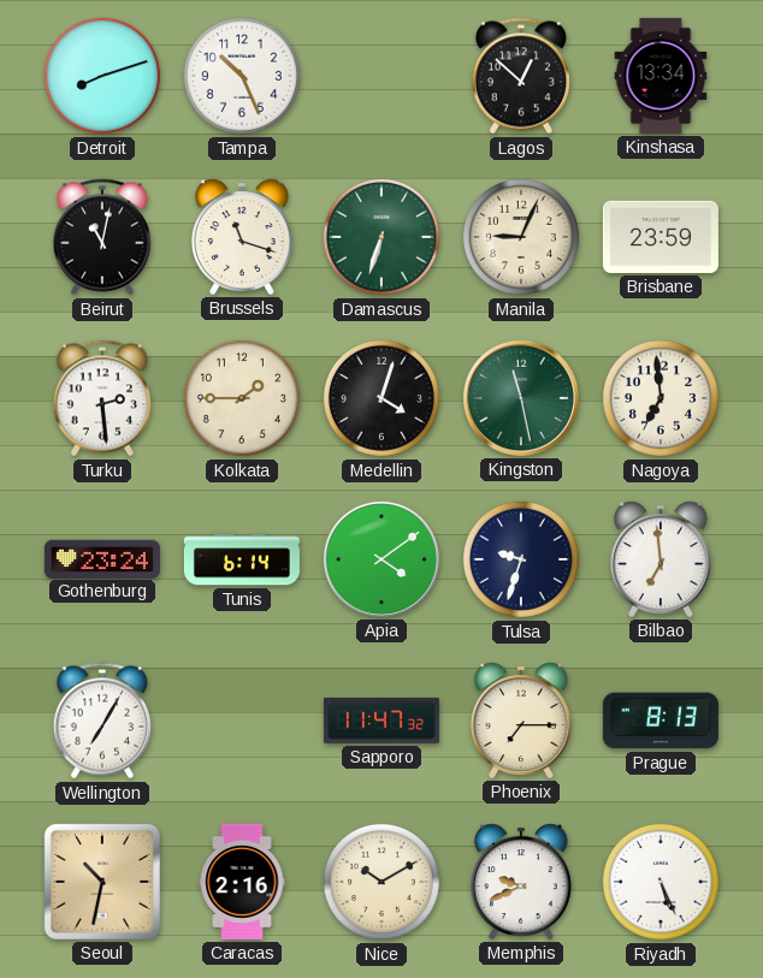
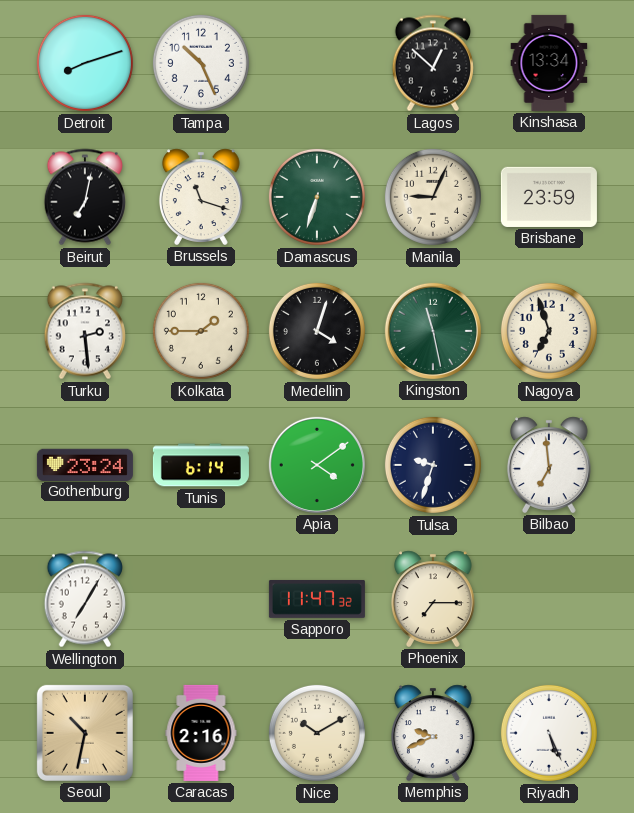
Beirut: 11:02 -> 7:02
Nagoya: 6:59 -> 6:57
Prague: 8:13 -> none
